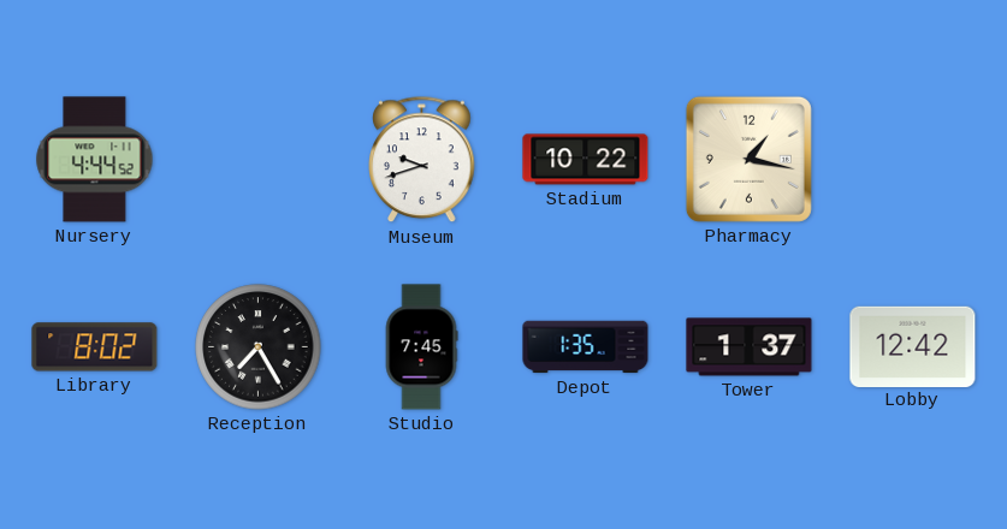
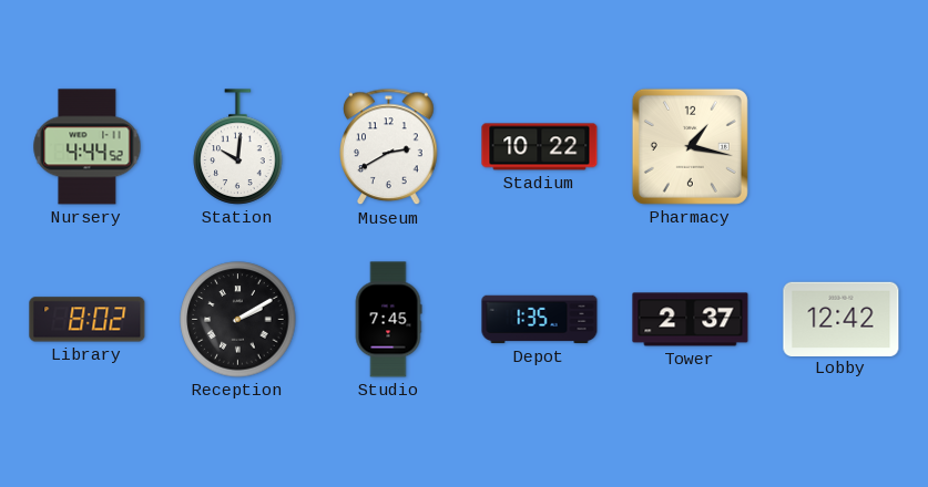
Station: none -> 10:01
Museum: 9:42 -> 2:40
Reception: 7:25 -> 2:10
Tower: 1:37 -> 2:37
